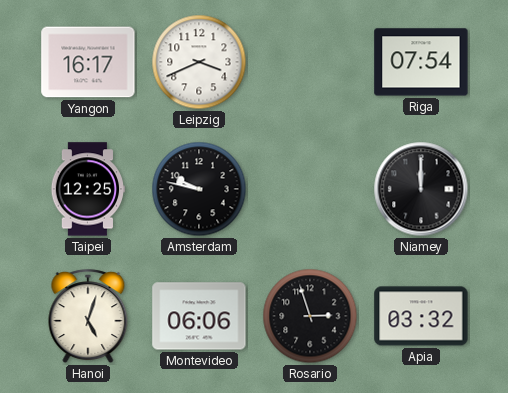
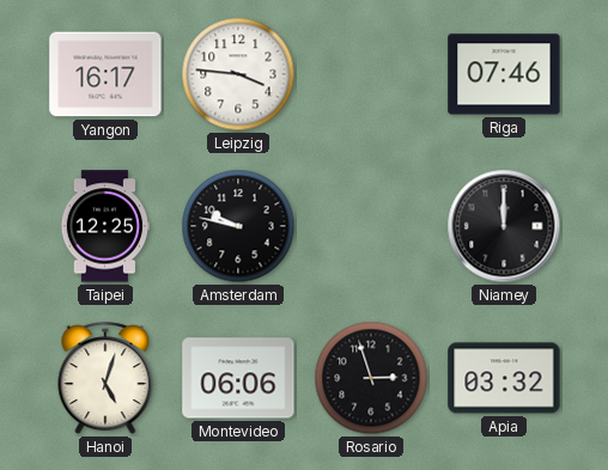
Leipzig: 3:41 -> 3:46
Riga: 07:54 -> 07:46
